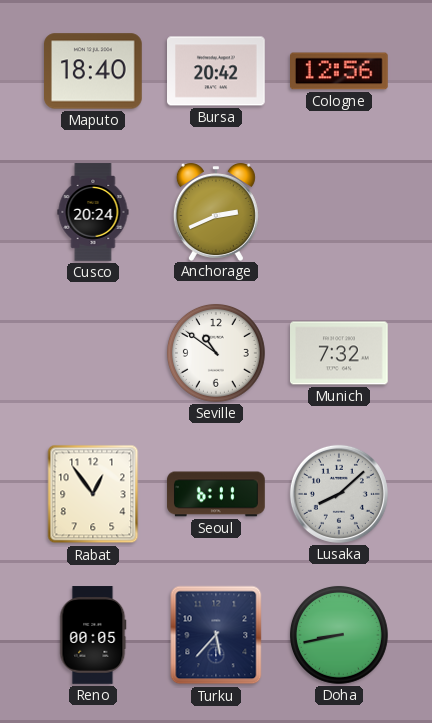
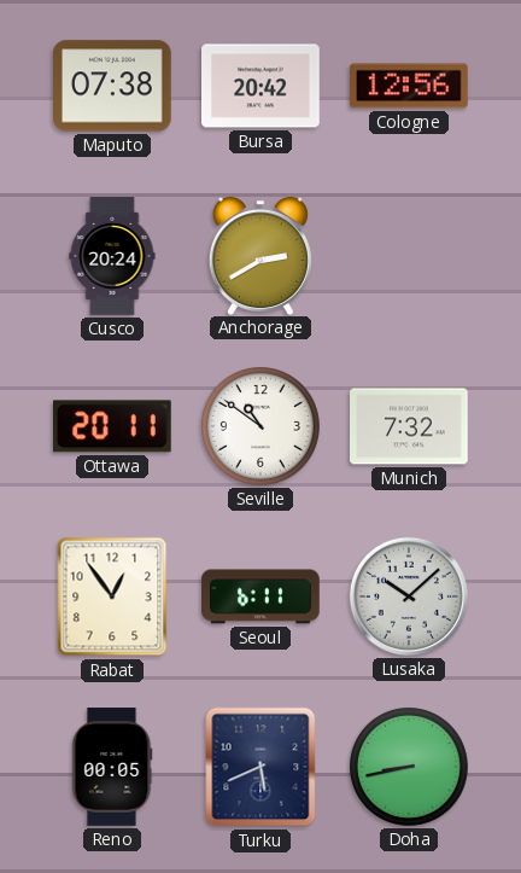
Maputo: 18:40 -> 07:38
Anchorage: 2:41 -> 2:40
Ottawa: none -> 20:11
Lusaka: 8:08 -> 10:08
Turku: 5:37 -> 5:41
